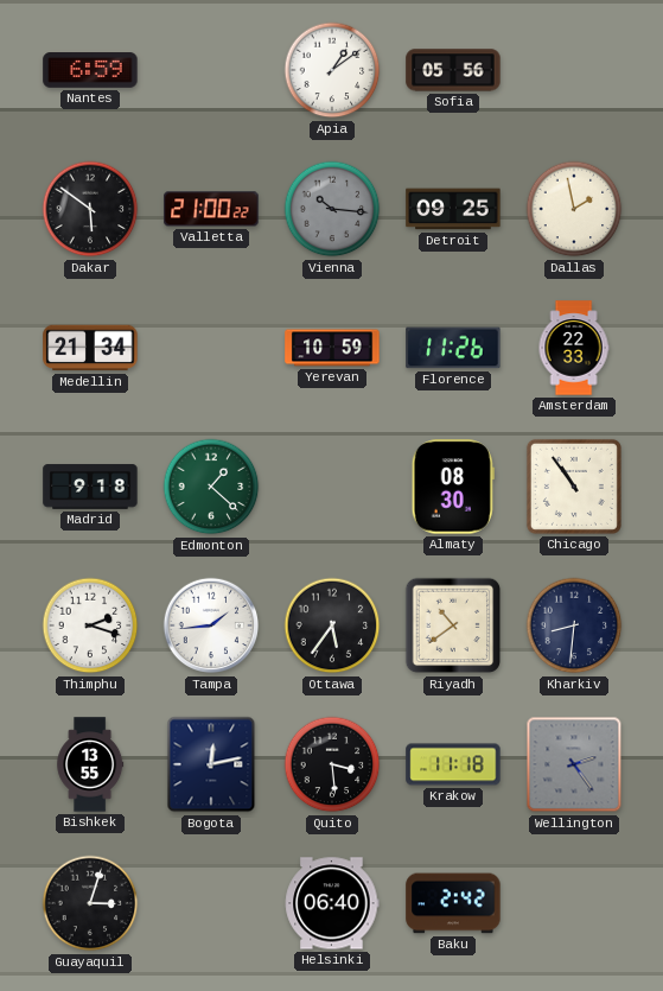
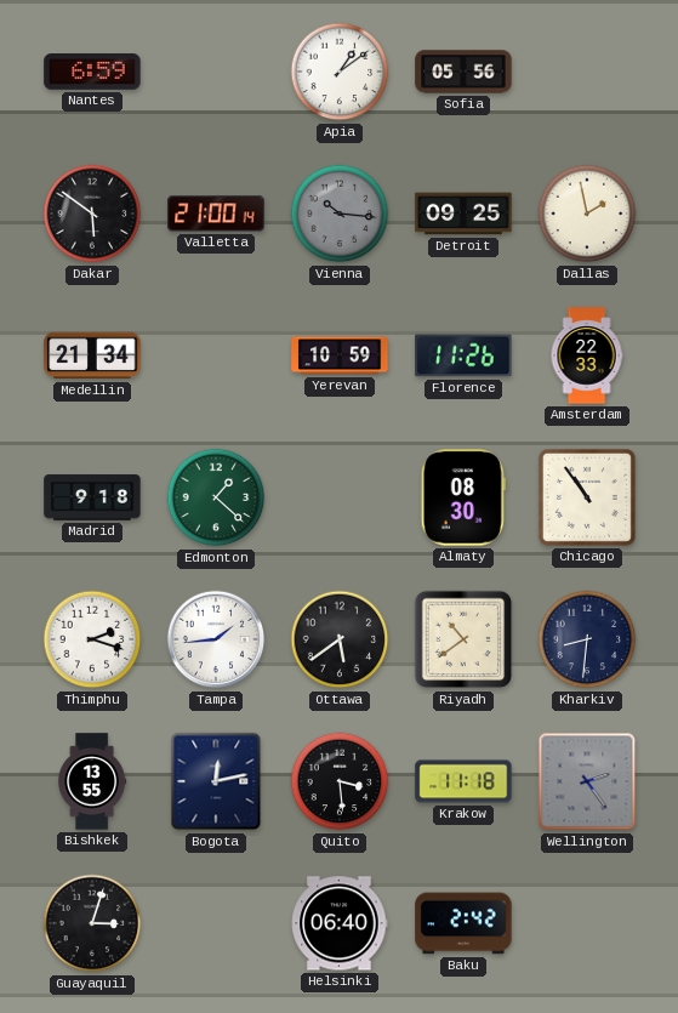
Valletta: 21:00:22 -> 21:00:14
Ottawa: 5:36 -> 5:39
